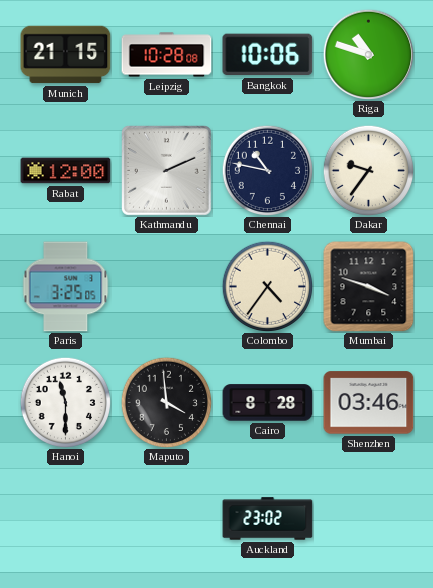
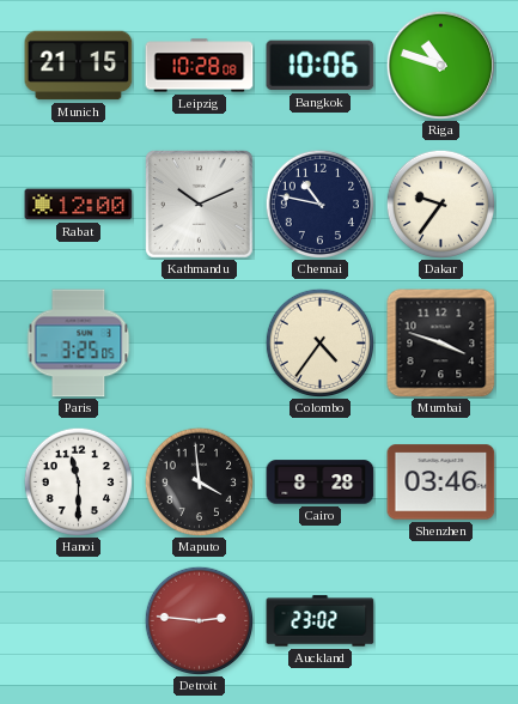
Kathmandu: 2:11 -> 10:11
Detroit: none -> 2:46
